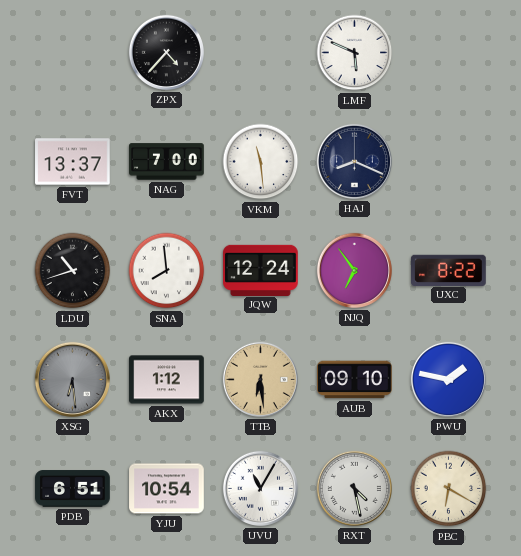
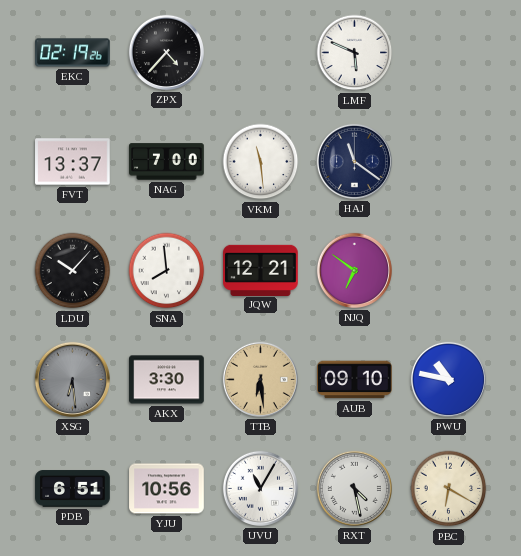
EKC: none -> 02:19
HAJ: 8:19 -> 11:21
LDU: 10:42 -> 10:07
JQW: 12:24 -> 12:21
NJQ: 6:54 -> 6:51
UXC: 8:22 -> none
AKX: 1:12 -> 3:30
PWU: 1:47 -> 10:47
YJU: 10:54 -> 10:56
